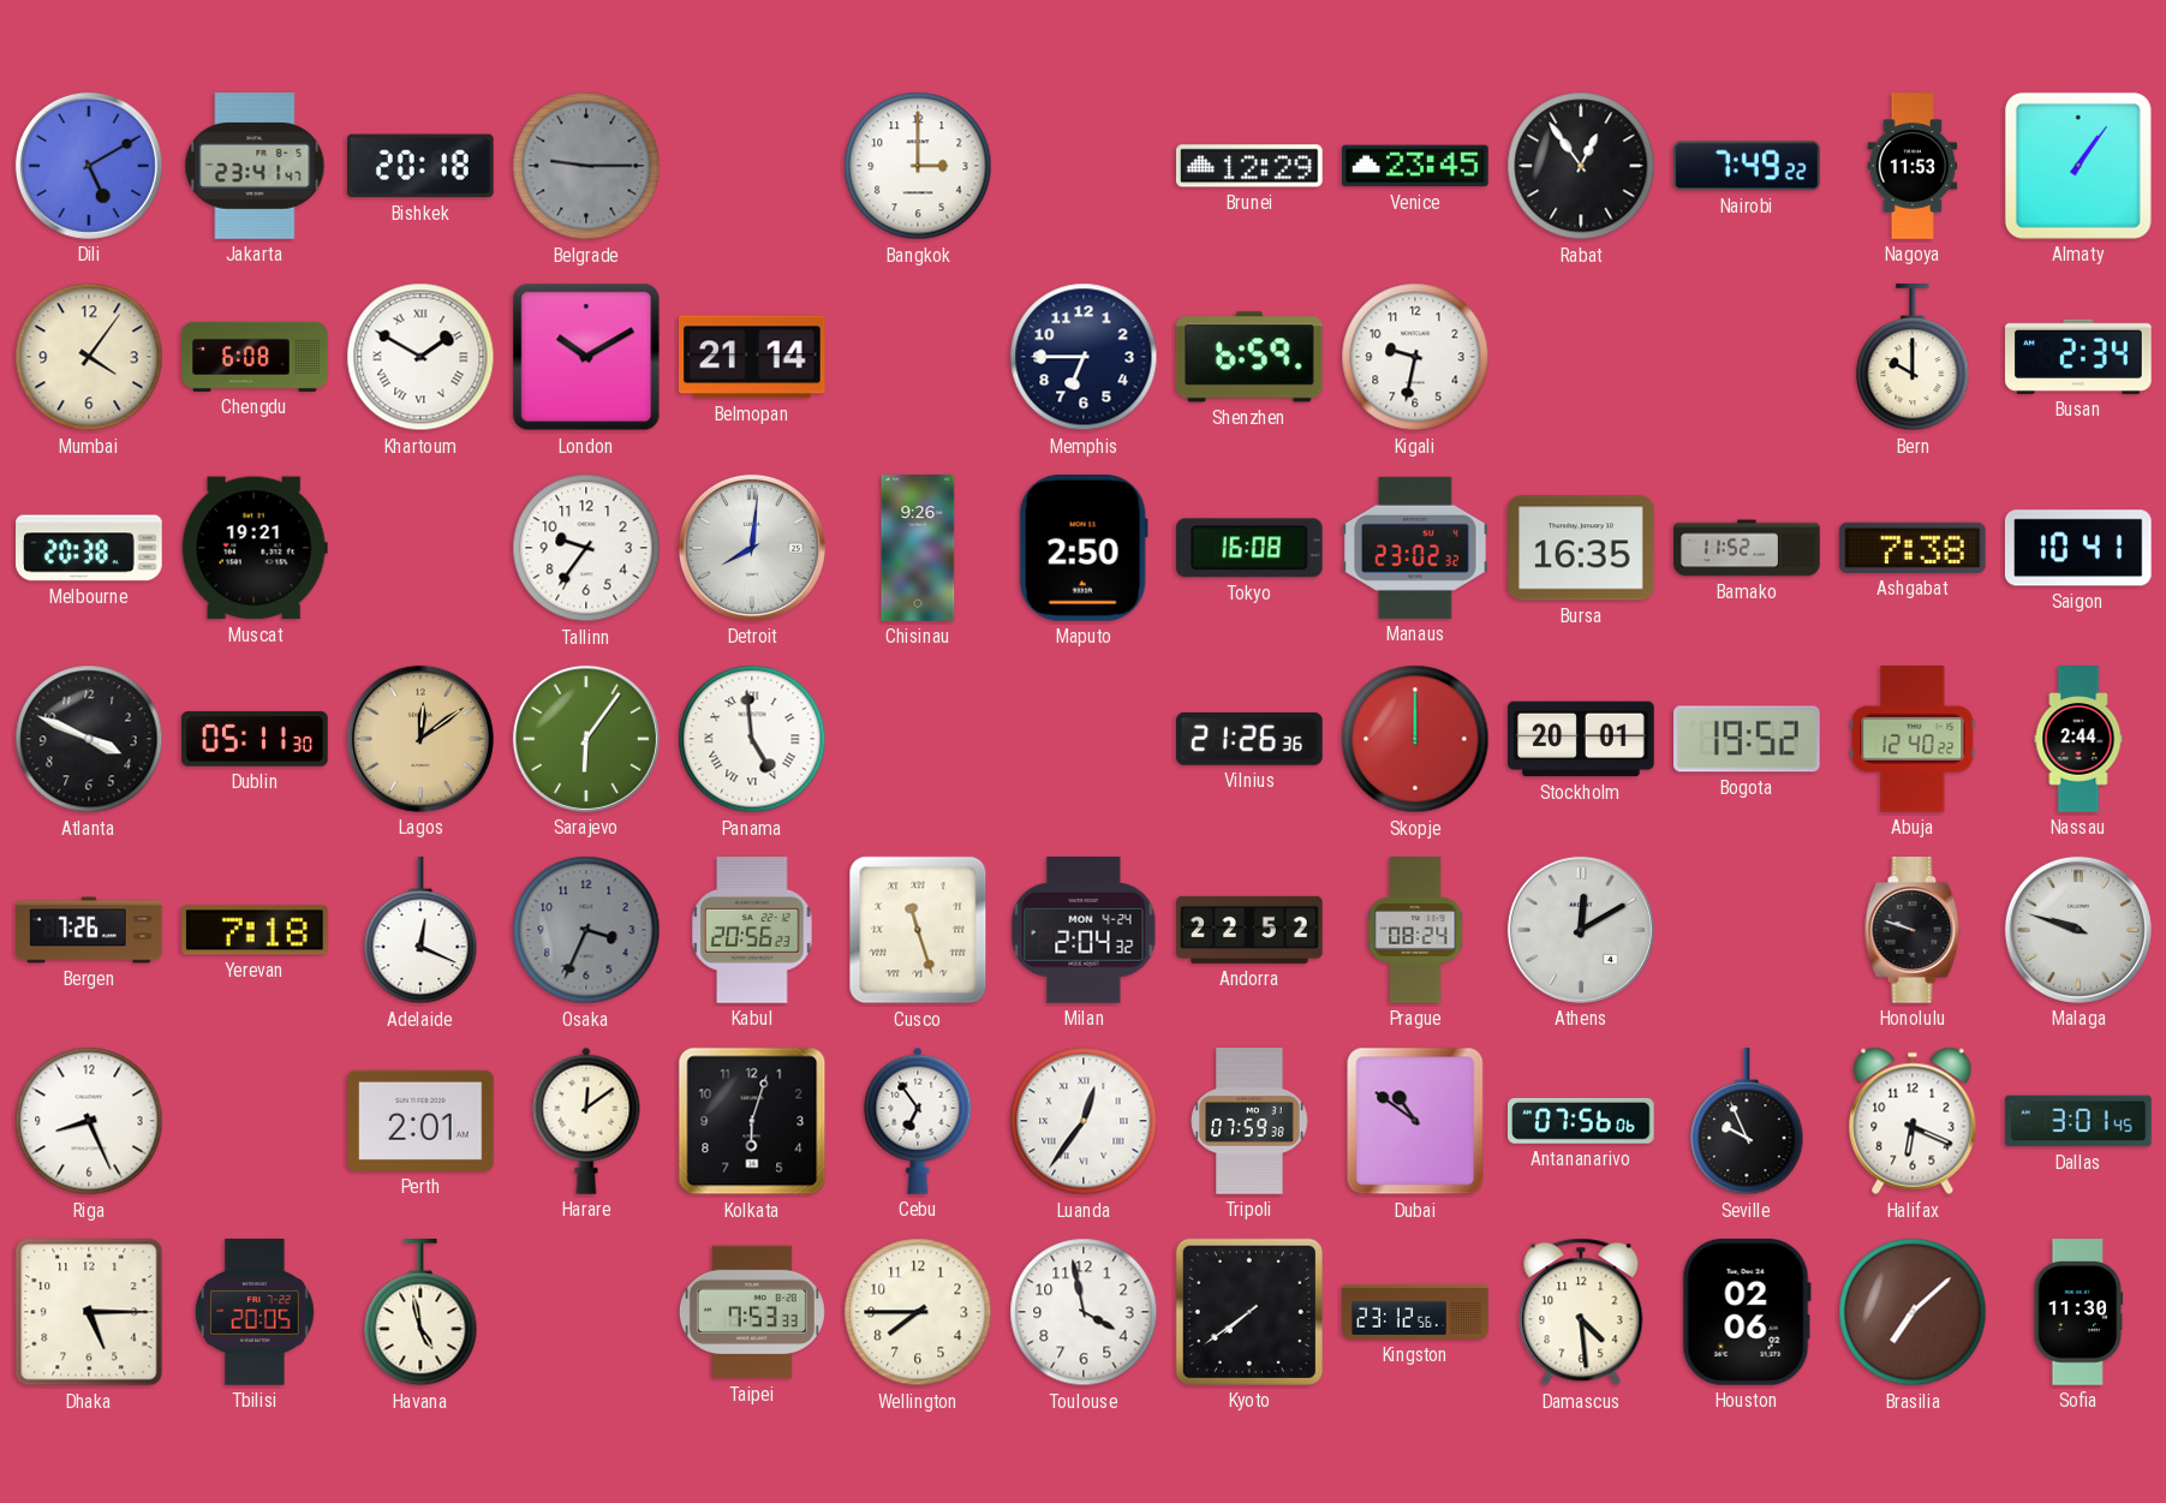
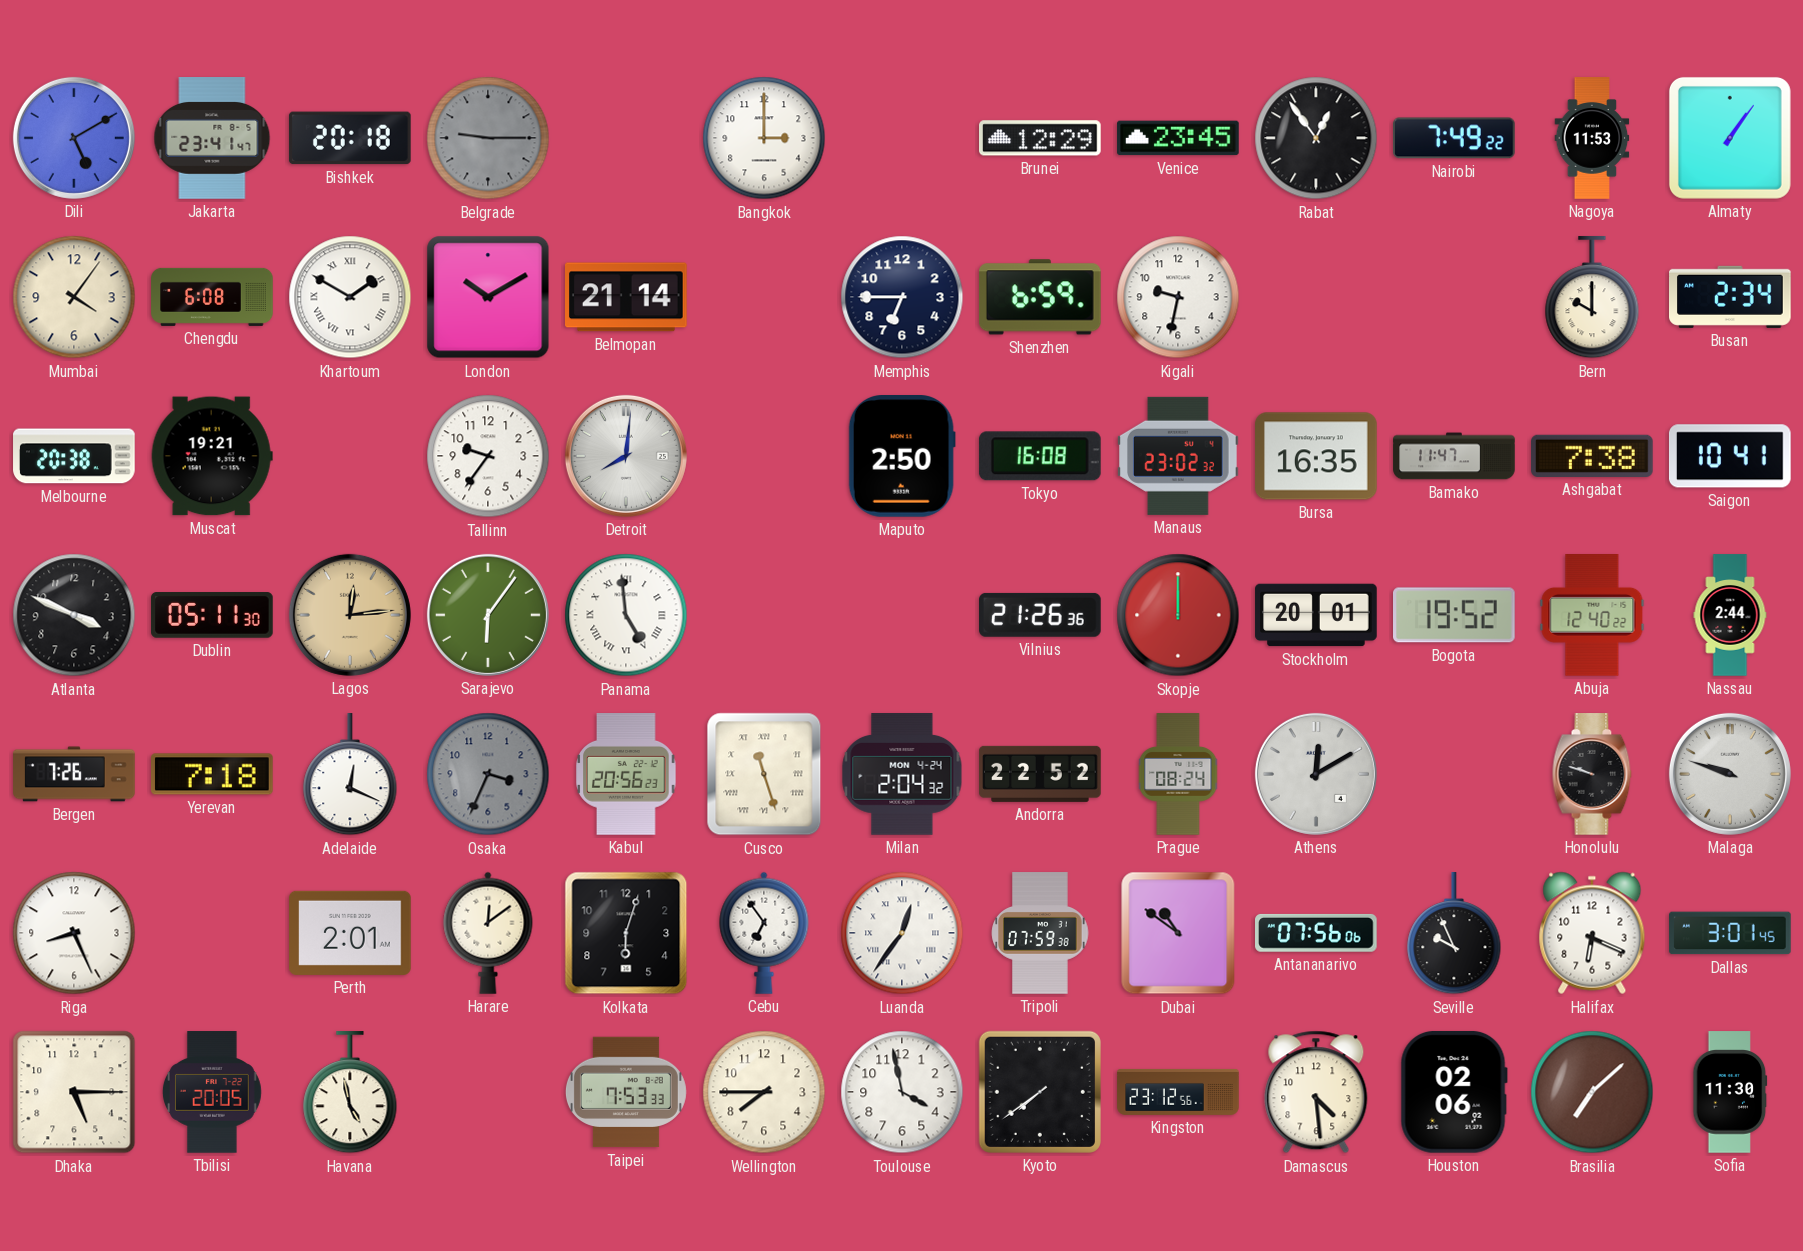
Chisinau: 9:26 -> none
Bamako: 11:52 -> 11:47
Lagos: 12:09 -> 12:14
